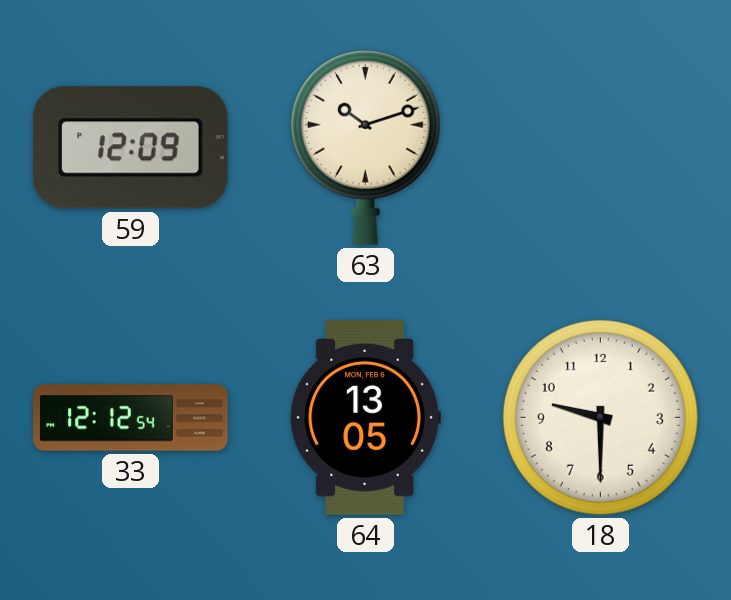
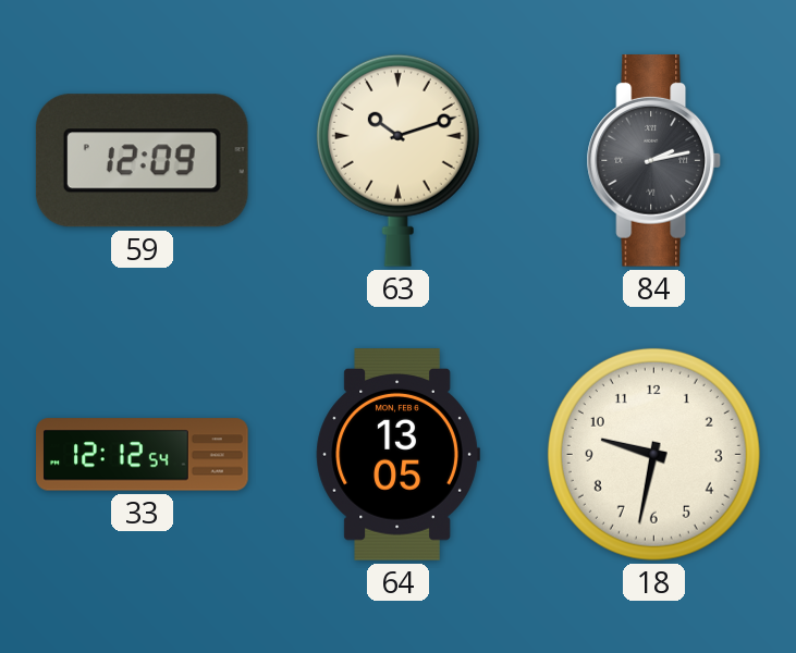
84: none -> 2:13
18: 9:30 -> 9:32
